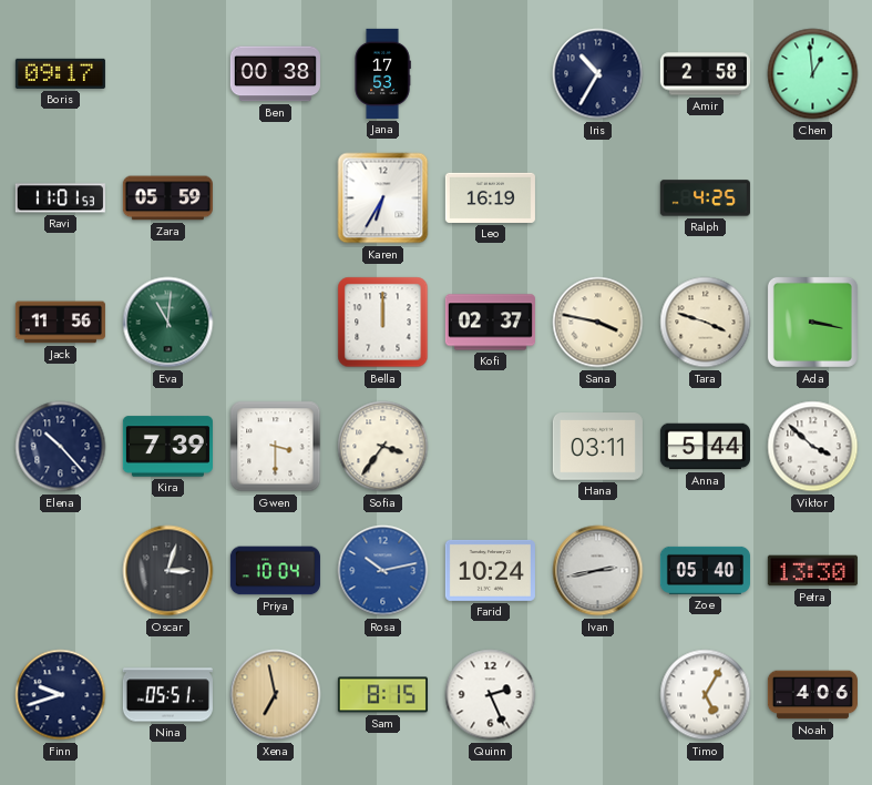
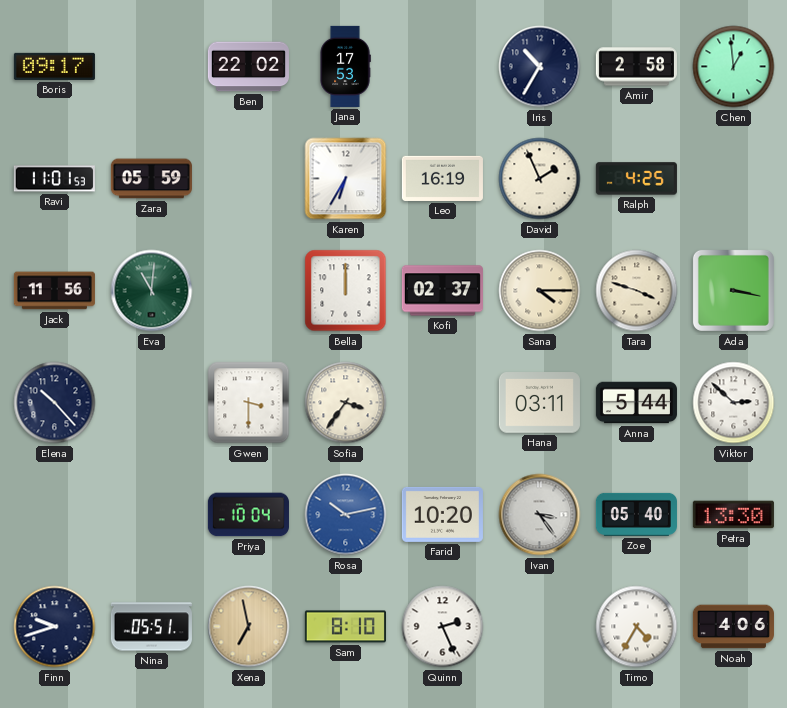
Ben: 00:38 -> 22:02
David: none -> 1:56
Sana: 3:47 -> 4:15
Kira: 7:39 -> none
Viktor: 3:52 -> 2:52
Oscar: 3:03 -> none
Farid: 10:24 -> 10:20
Ivan: 2:43 -> 3:24
Sam: 8:15 -> 8:10
Timo: 5:05 -> 4:35
